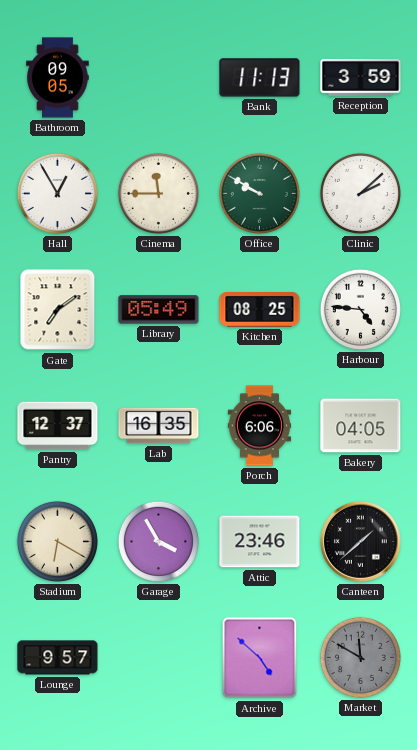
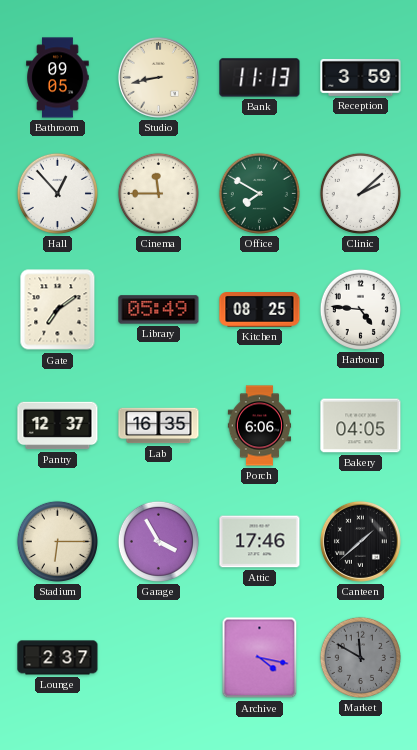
Studio: none -> 8:43
Hall: 12:55 -> 12:53
Office: 9:50 -> 7:50
Stadium: 6:20 -> 6:15
Attic: 23:46 -> 17:46
Lounge: 9:57 -> 2:37
Archive: 4:52 -> 4:17
